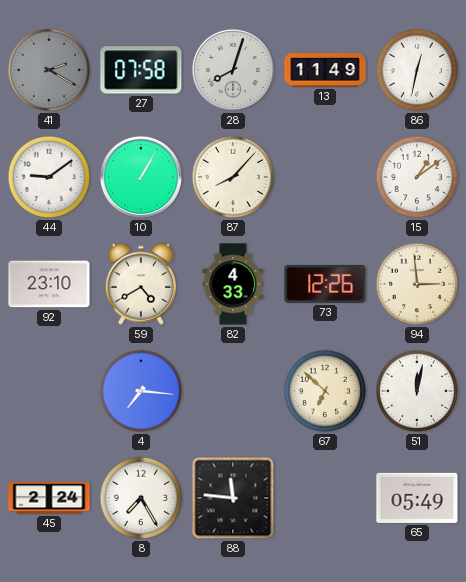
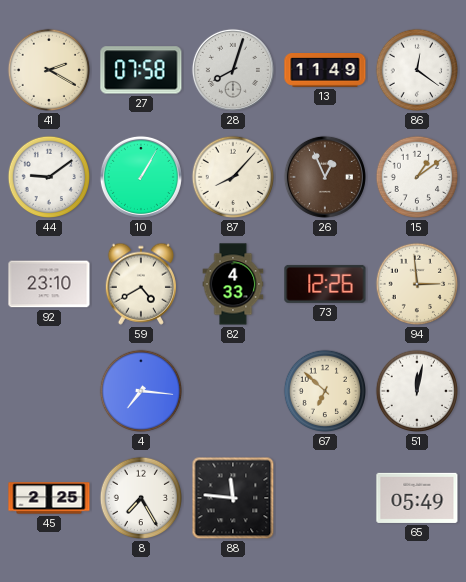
41 dial: grey -> cream
86: 12:32 -> 12:21
26: none -> 12:56
45: 2:24 -> 2:25
